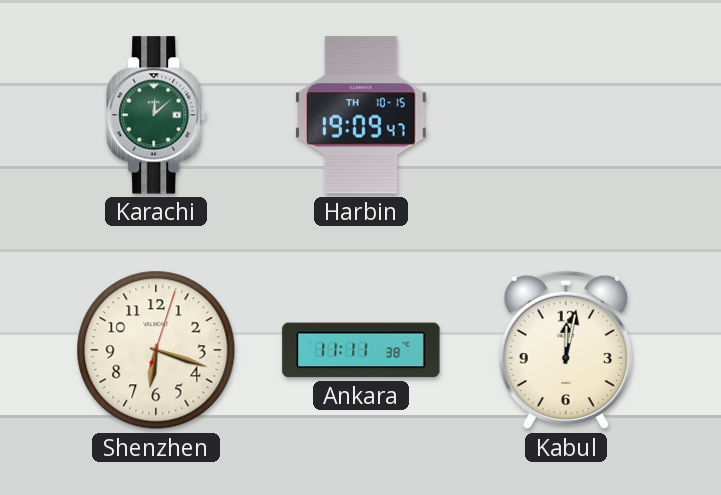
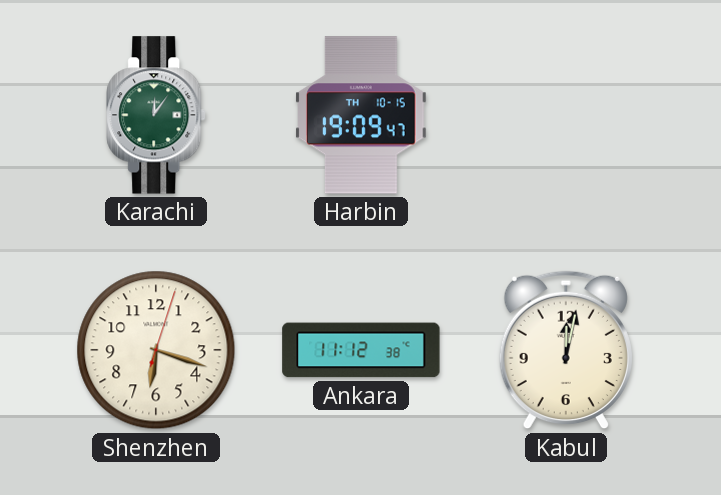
Karachi: 12:08 -> 12:06
Ankara: 11:11 -> 11:12
